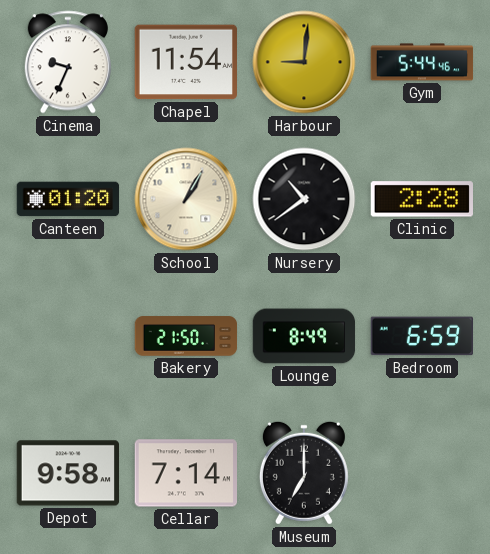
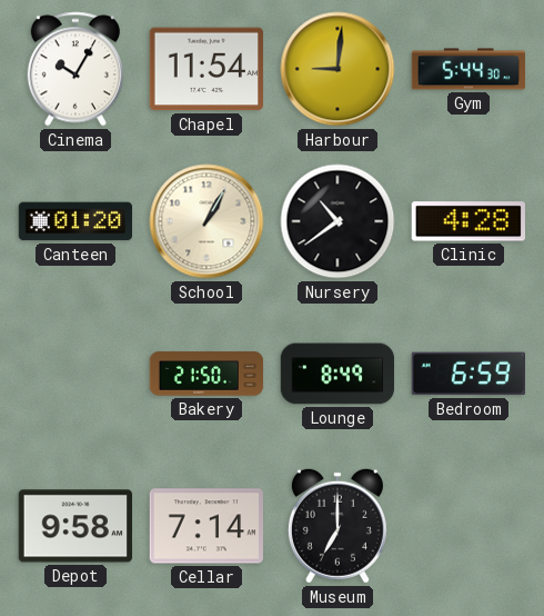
Cinema: 9:34 -> 10:05
Gym: 5:44:46 -> 5:44:30
Clinic: 2:28 -> 4:28
